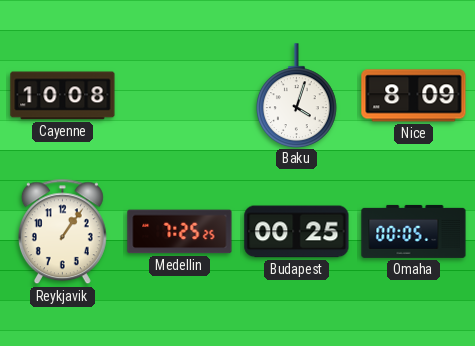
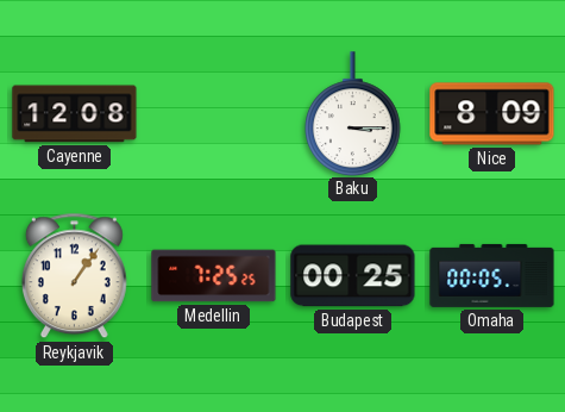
Cayenne: 10:08 -> 12:08
Baku: 4:03 -> 3:15
